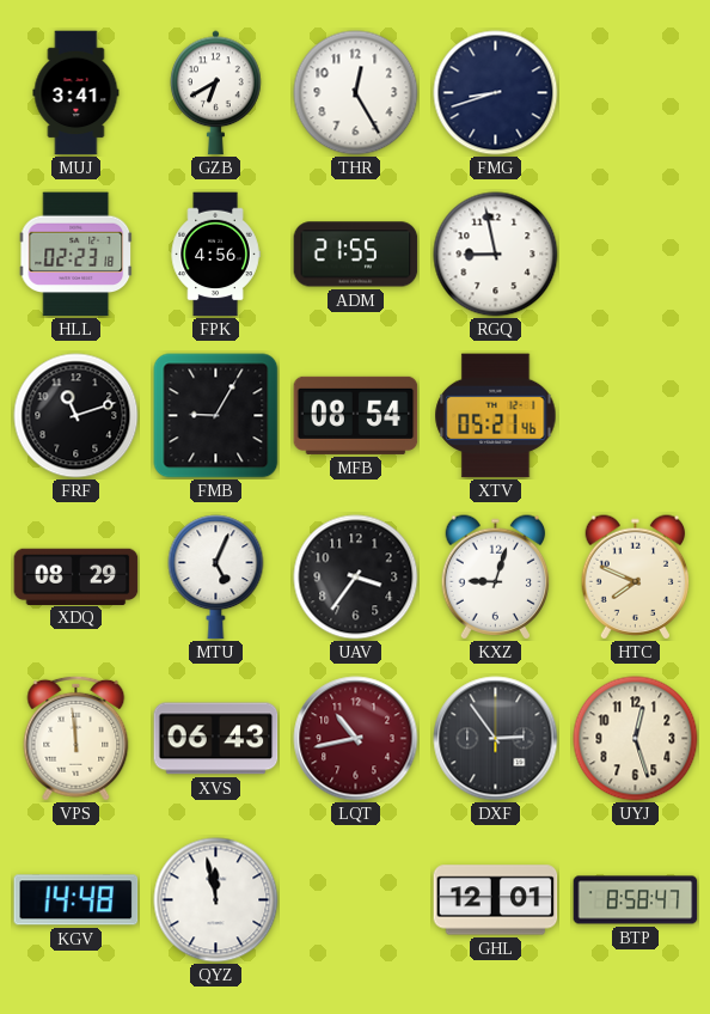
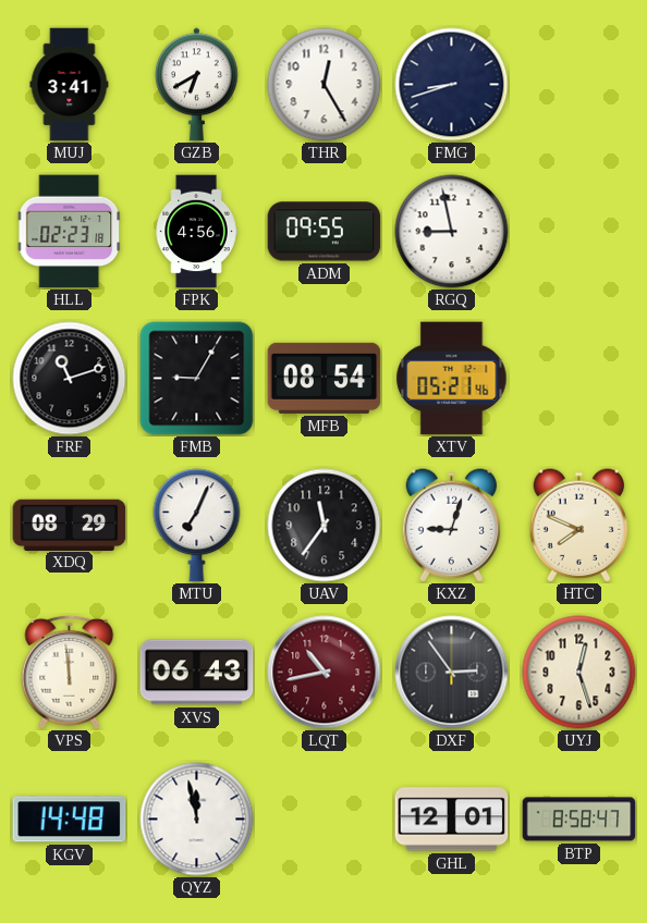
ADM: 21:55 -> 09:55
MTU: 5:04 -> 7:04
UAV: 3:36 -> 11:36
